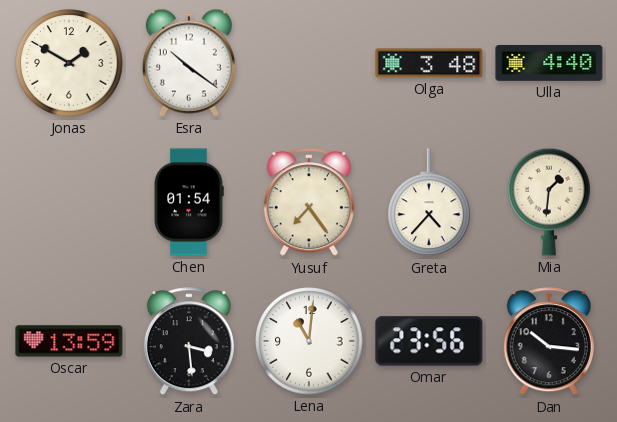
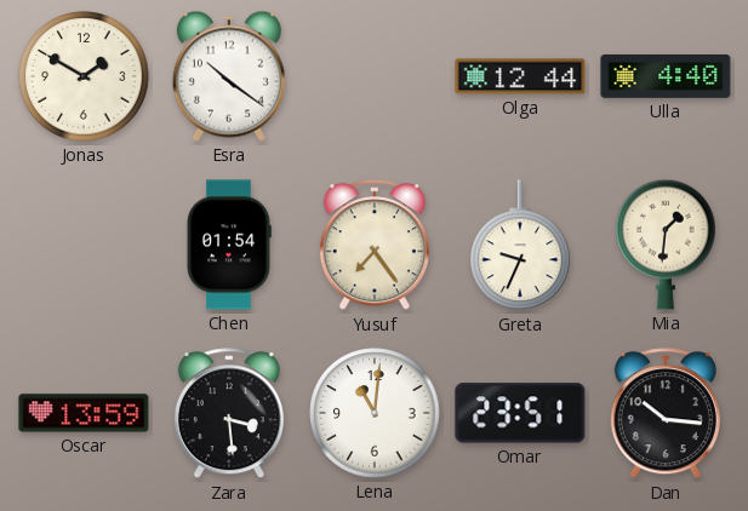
Olga: 3:48 -> 12:44
Greta: 4:37 -> 9:34
Omar: 23:56 -> 23:51
